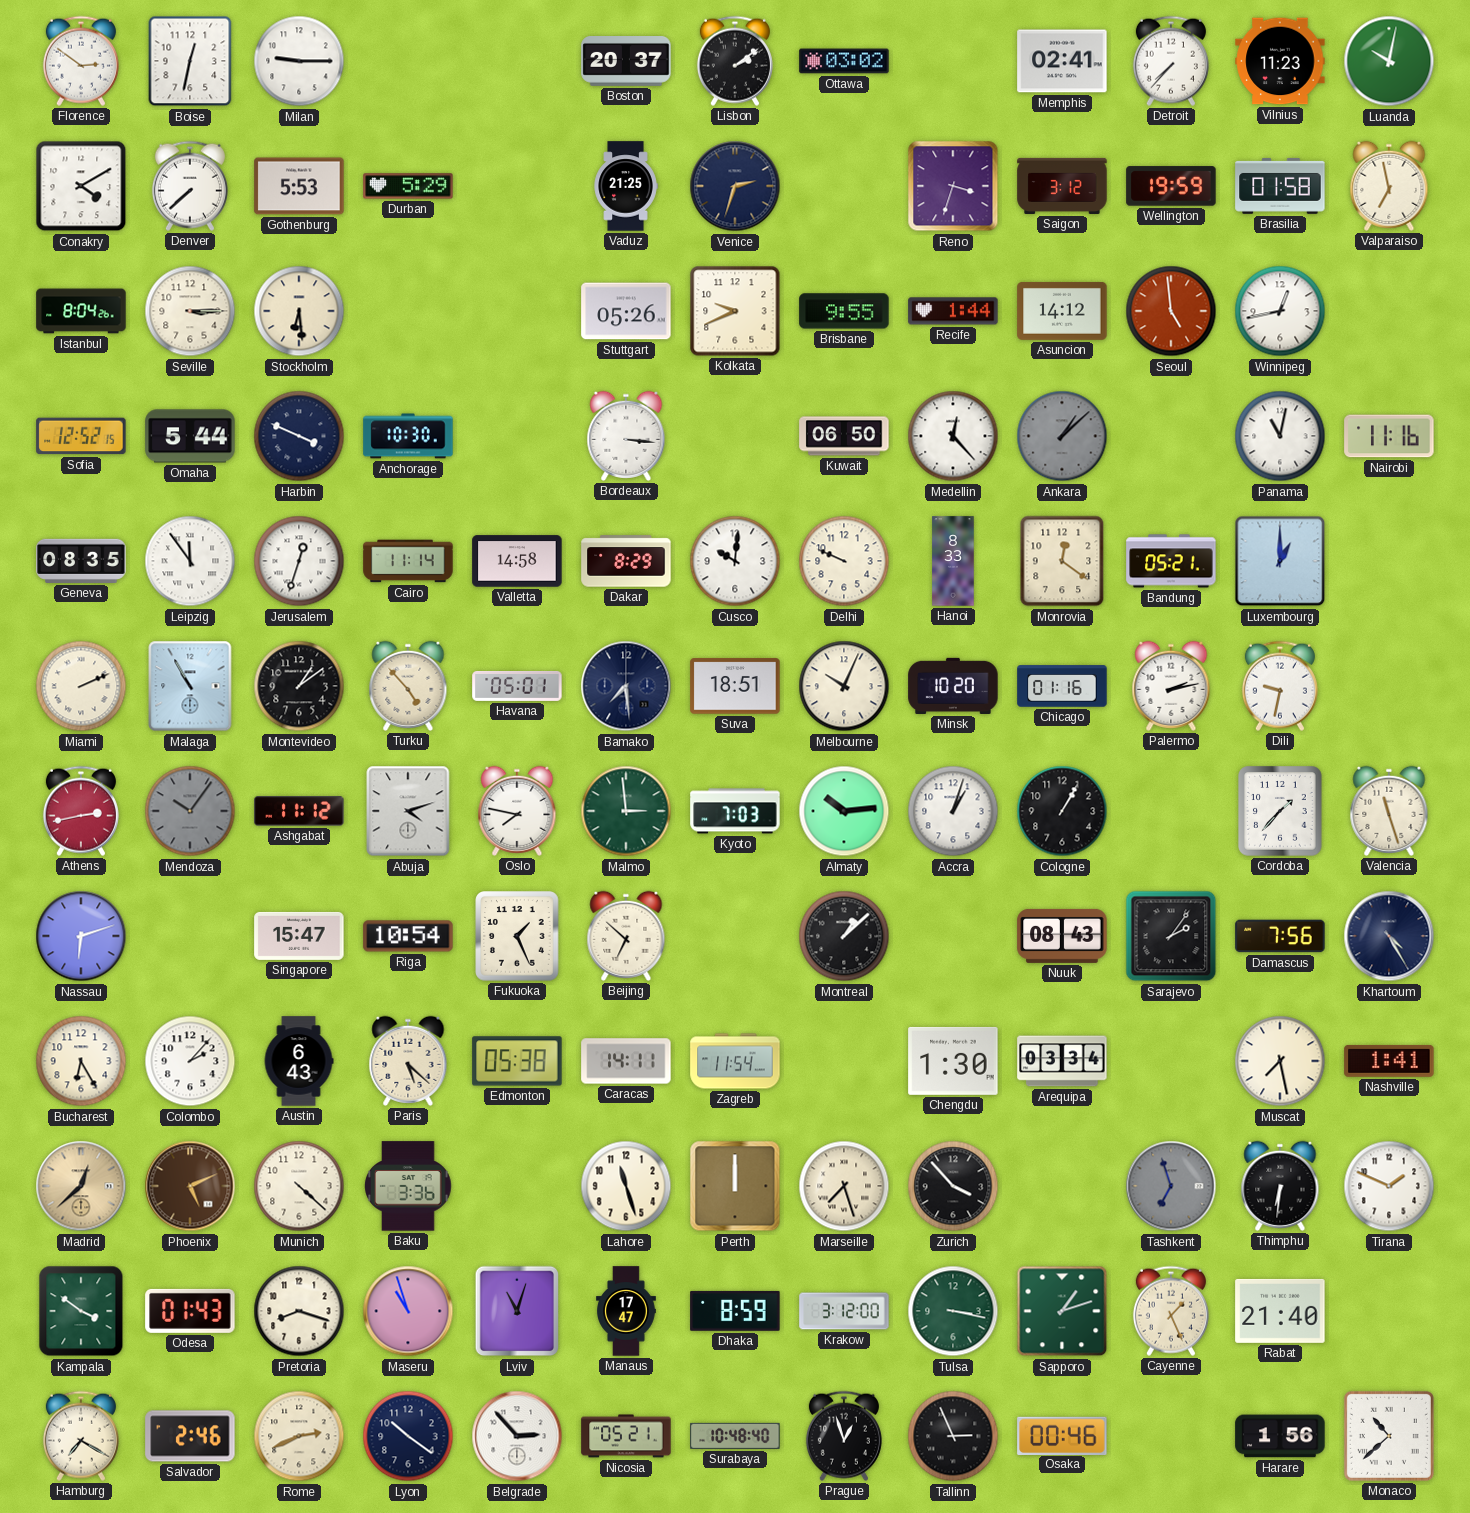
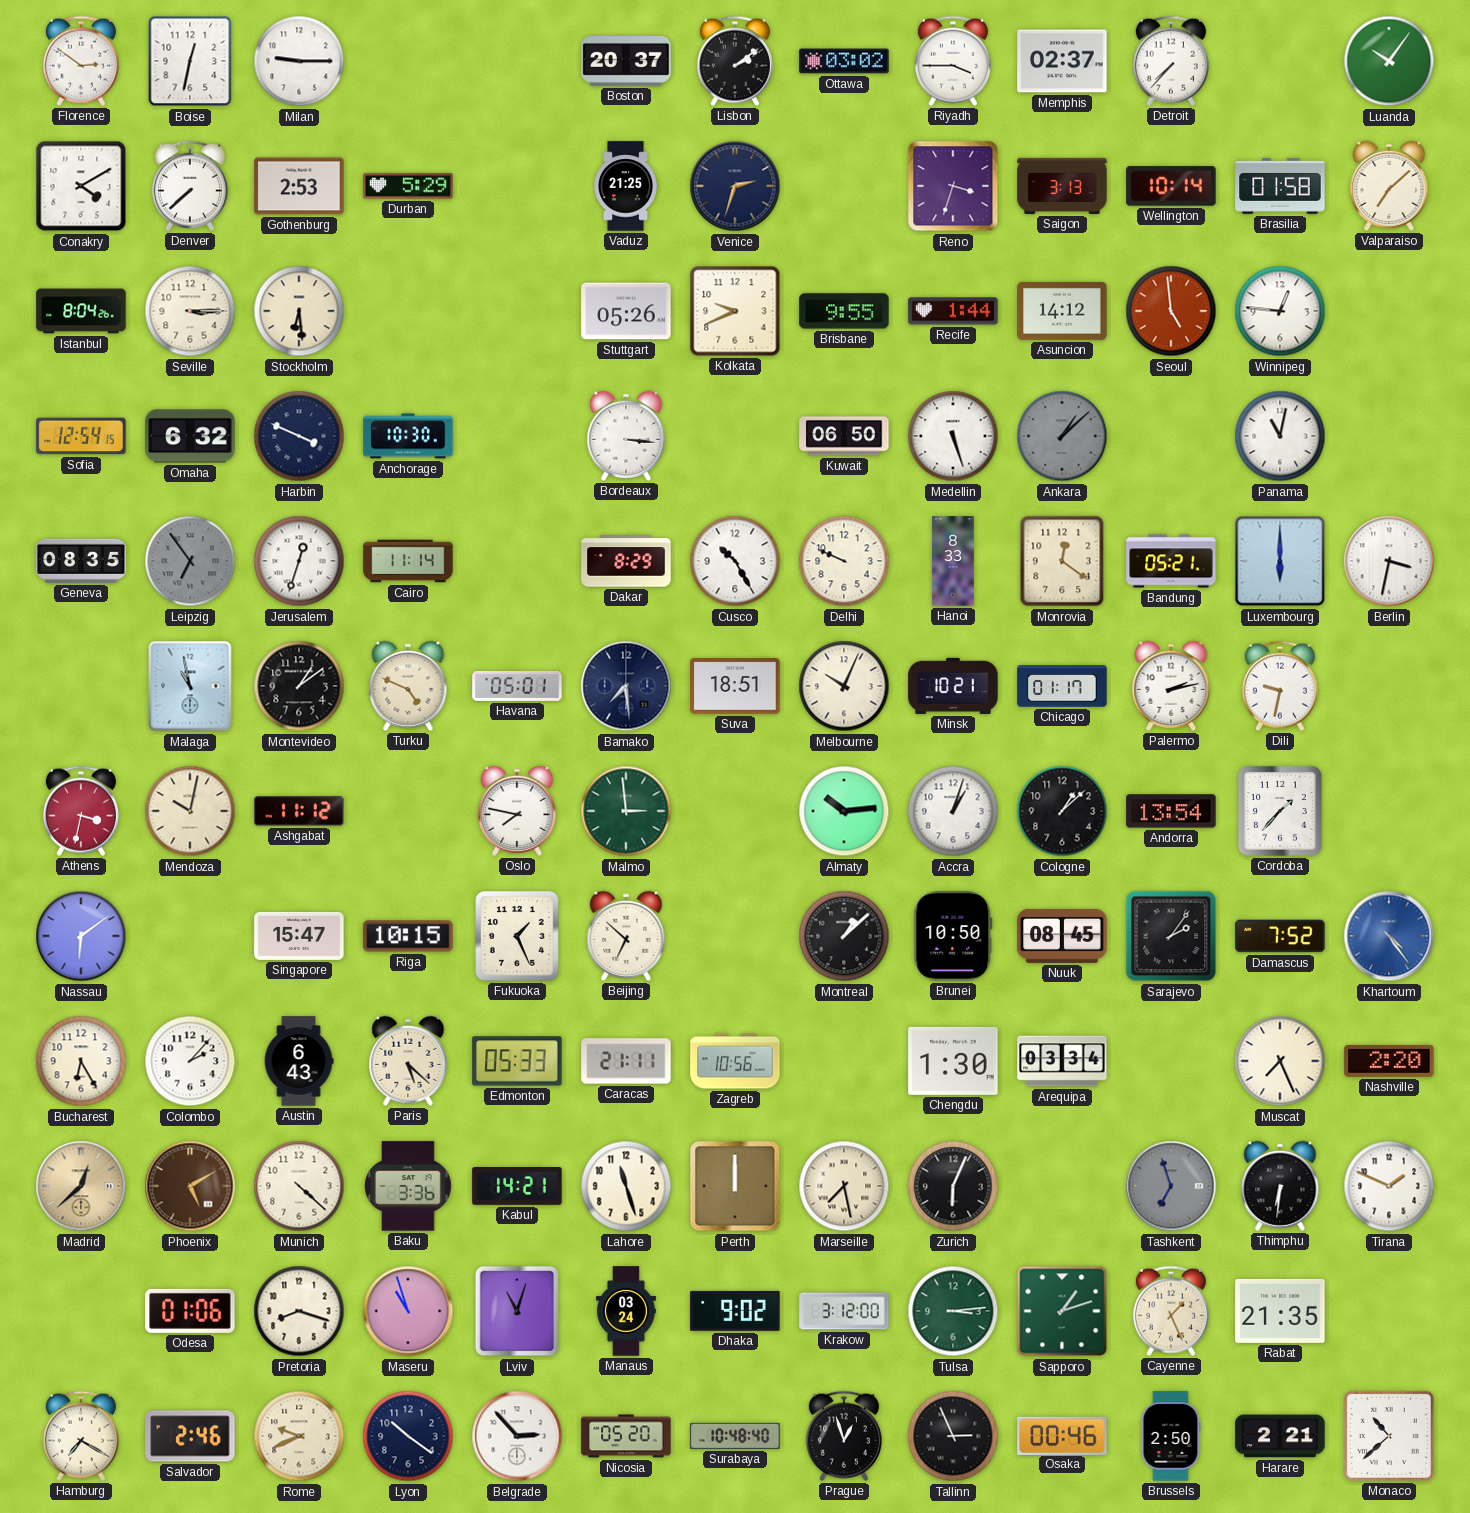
Riyadh: none -> 3:45
Memphis: 02:41 -> 02:37
Vilnius: 11:23 -> none
Luanda: 10:02 -> 10:06
Gothenburg: 5:53 -> 2:53
Saigon: 3:12 -> 3:13
Wellington: 19:59 -> 10:14
Valparaiso: 6:58 -> 7:08
Winnipeg: 12:43 -> 12:46
Sofia: 12:52 -> 12:54
Omaha: 5:44 -> 6:32
Medellin: 12:23 -> 5:27
Nairobi: 11:16 -> none
Leipzig: 11:54 -> 6:54
Leipzig dial: white -> grey
Valletta: 14:58 -> none
Cusco: 10:01 -> 10:25
Luxembourg: 1:00 -> 6:00
Berlin: none -> 3:32
Miami: 2:11 -> none
Malaga: 10:55 -> 10:58
Turku: 4:53 -> 4:49
Minsk: 10:20 -> 10:21
Chicago: 01:16 -> 01:17
Athens: 2:43 -> 3:32
Mendoza: 10:06 -> 10:02
Mendoza dial: grey -> cream
Abuja: 4:12 -> none
Kyoto: 7:03 -> none
Cologne: 1:05 -> 1:08
Andorra: none -> 13:54
Valencia: 11:27 -> none
Nassau: 6:12 -> 6:09
Riga: 10:54 -> 10:15
Brunei: none -> 10:50
Nuuk: 08:43 -> 08:45
Damascus: 7:56 -> 7:52
Khartoum: 4:25 -> 4:24
Khartoum dial: navy -> blue
Edmonton: 05:38 -> 05:33
Caracas: 14:11 -> 21:11
Zagreb: 11:54 -> 10:56
Muscat: 7:28 -> 7:26
Nashville: 1:41 -> 2:20
Phoenix: 5:11 -> 5:10
Kabul: none -> 14:21
Marseille: 7:27 -> 7:28
Zurich: 3:53 -> 6:04
Kampala: 3:51 -> none
Odesa: 01:43 -> 01:06
Manaus: 17:47 -> 03:24
Dhaka: 8:59 -> 9:02
Tulsa: 3:17 -> 3:14
Rabat: 21:40 -> 21:35
Rome: 2:41 -> 9:41
Nicosia: 05:21 -> 05:20
Brussels: none -> 2:50
Harare: 1:56 -> 2:21
